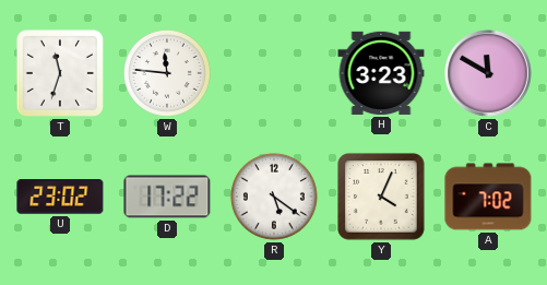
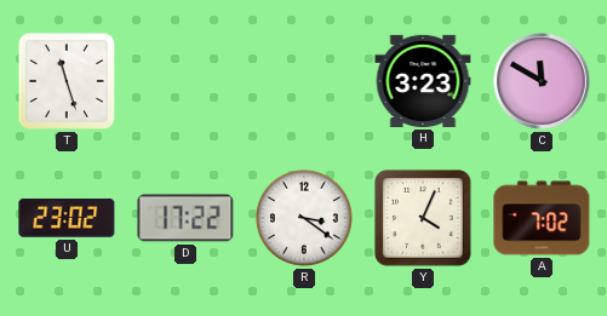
T: 11:33 -> 11:27
W: 11:46 -> none
R: 5:21 -> 3:21
